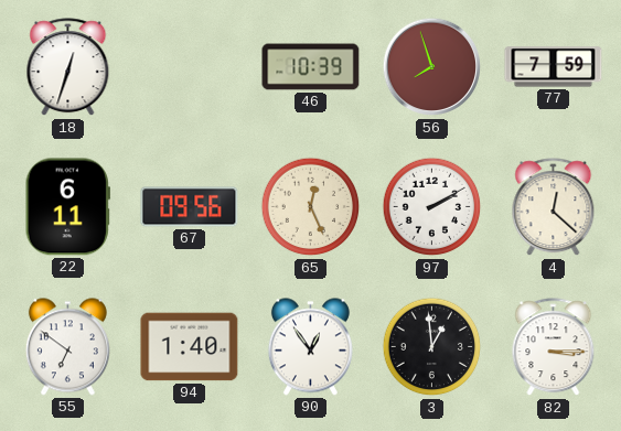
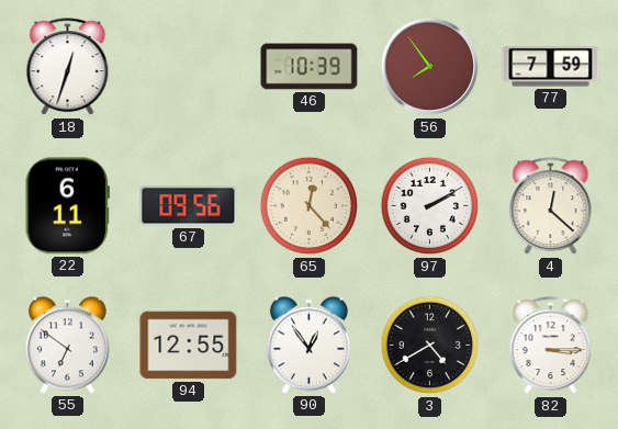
56: 7:57 -> 7:54
65: 12:26 -> 12:23
94: 1:40 -> 12:55
3: 12:59 -> 4:40
